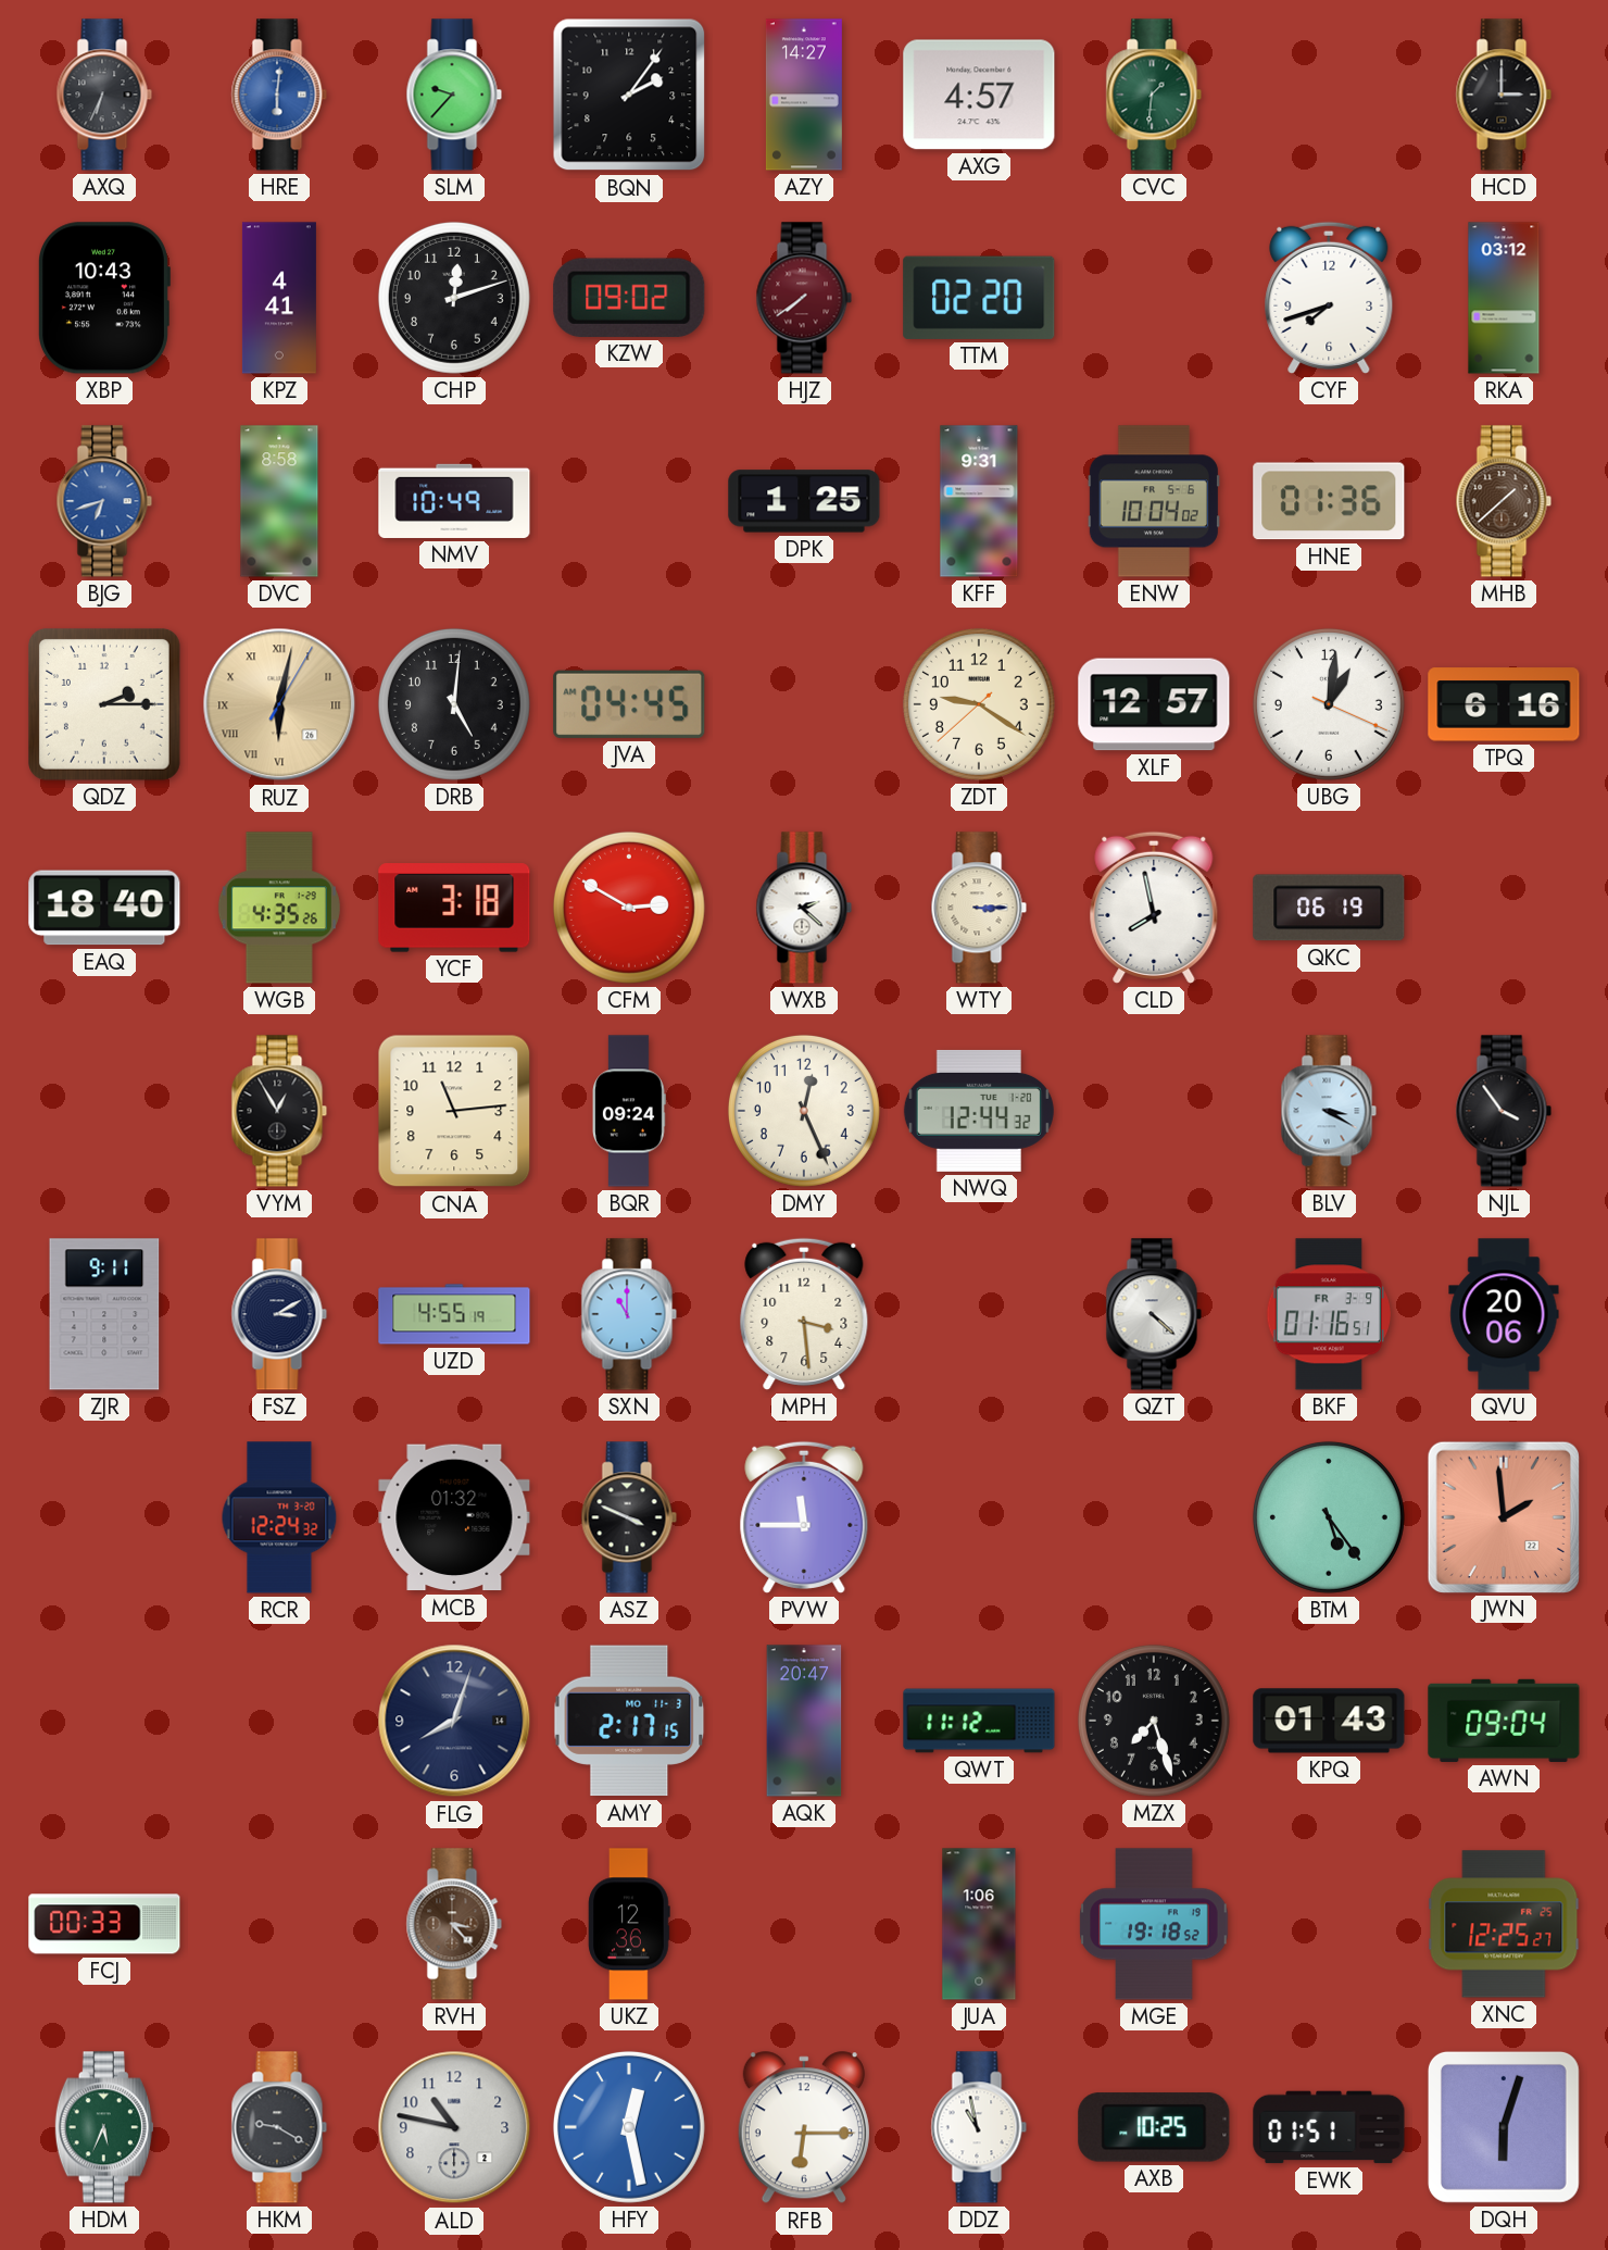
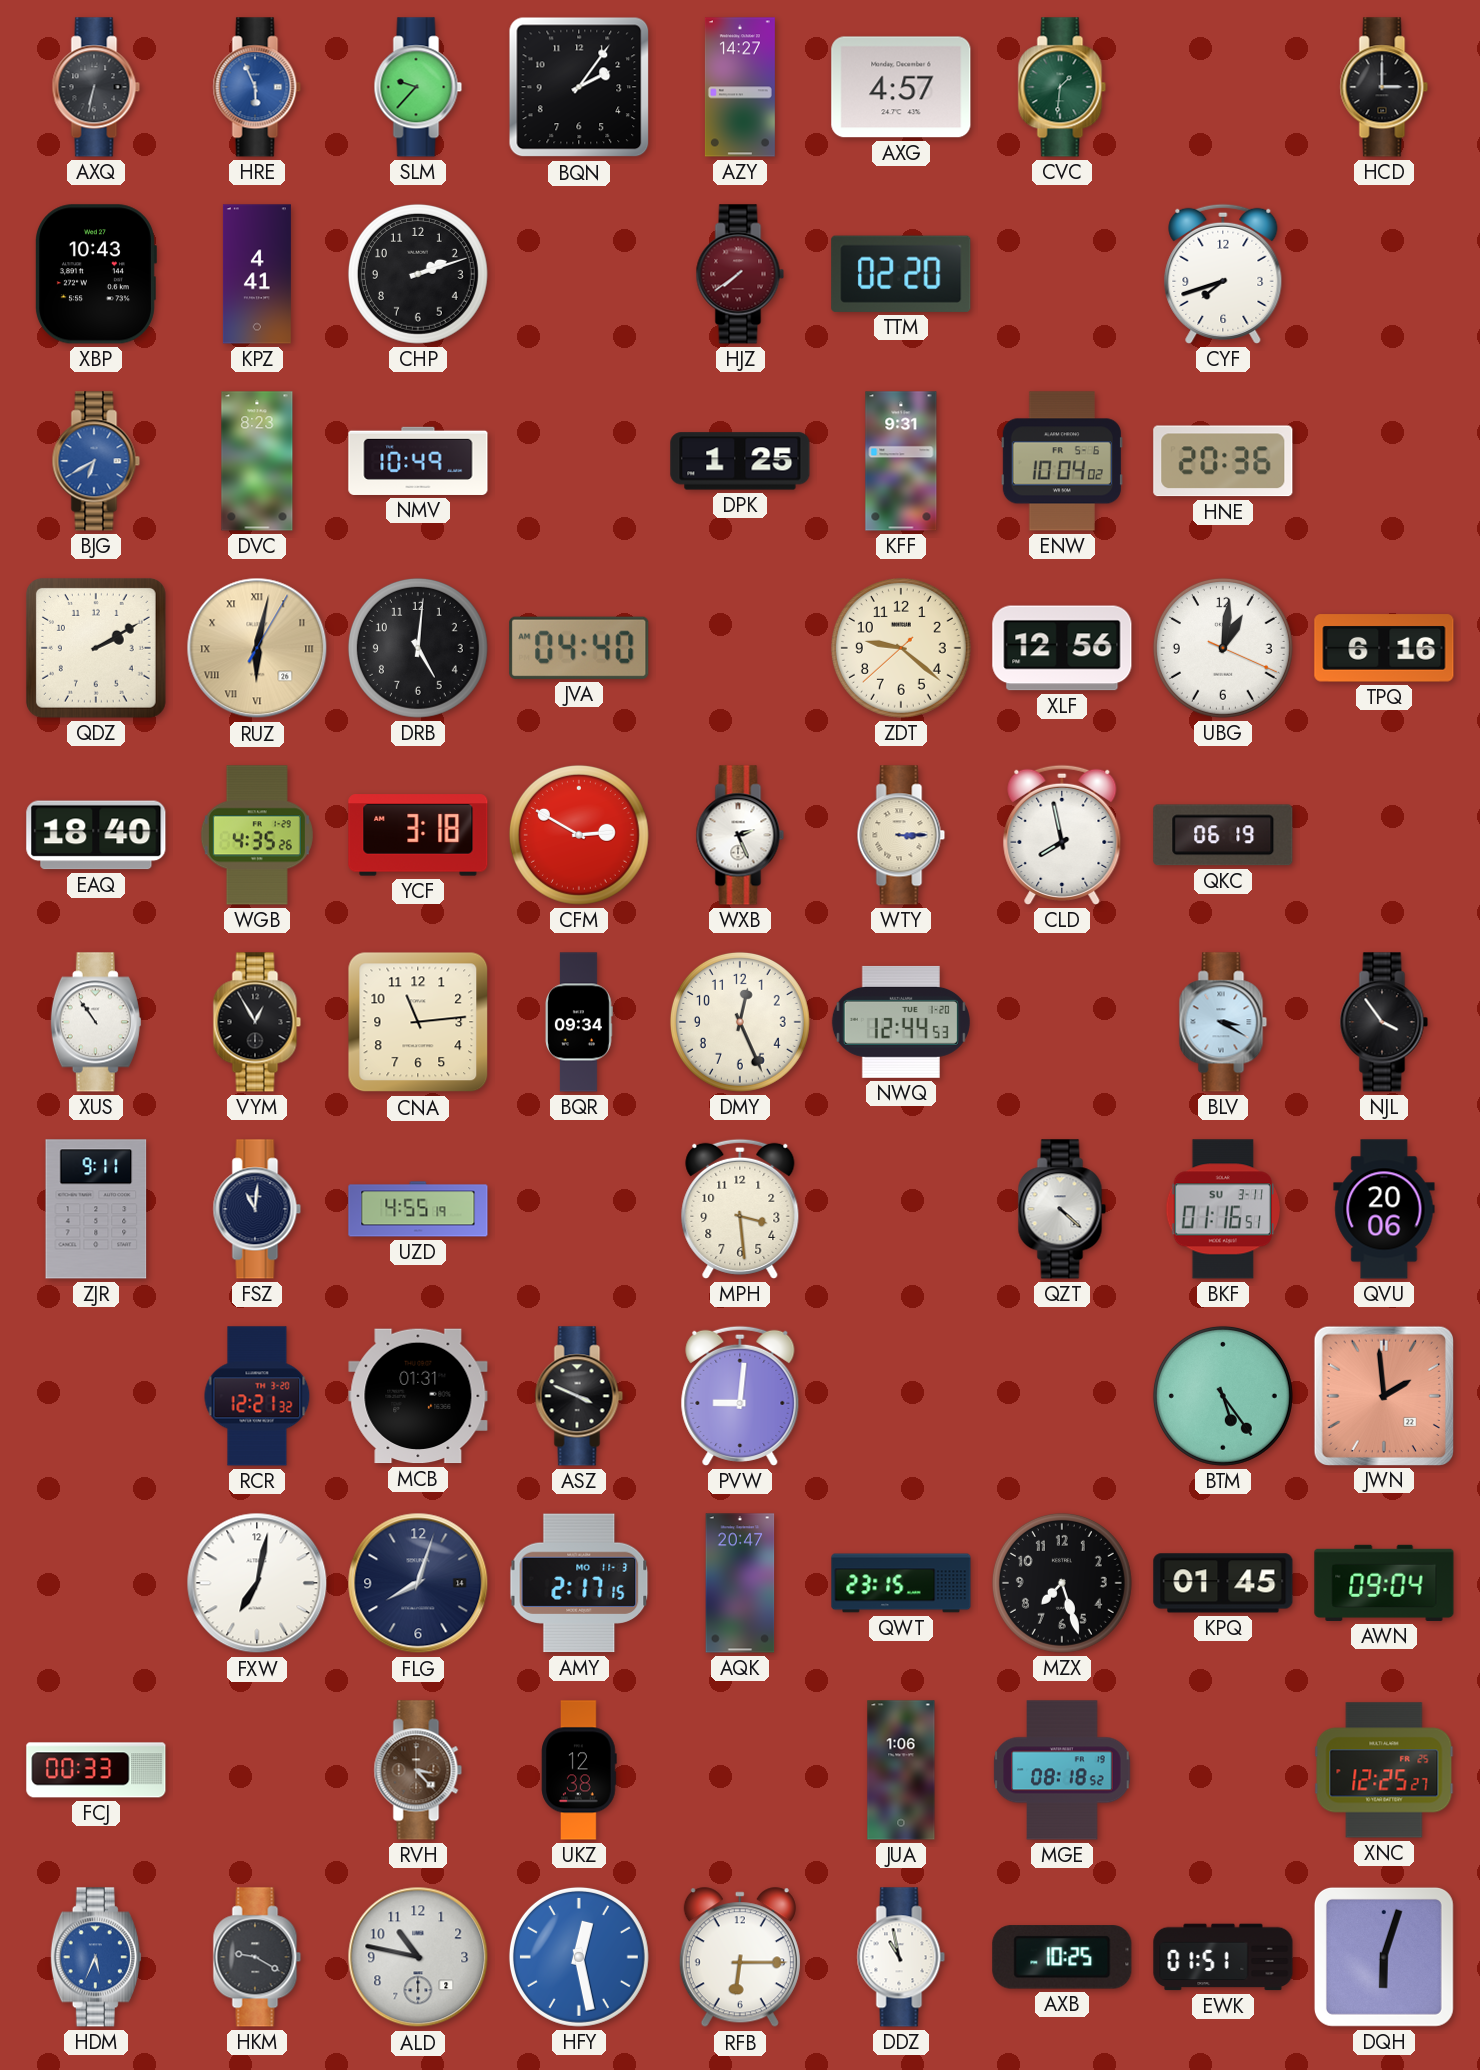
AXQ: 6:34 -> 6:32
HRE: 6:01 -> 5:56
CHP: 12:12 -> 2:12
KZW: 09:02 -> none
RKA: 03:12 -> none
BJG: 6:42 -> 6:40
DVC: 8:58 -> 8:23
HNE: 01:36 -> 20:36
MHB: 1:38 -> none
QDZ: 2:15 -> 2:10
JVA: 04:45 -> 04:40
ZDT: 9:20 -> 9:21
XLF: 12:57 -> 12:56
WXB: 2:22 -> 2:26
XUS: none -> 10:54
BQR: 09:24 -> 09:34
NWQ: 12:44:32 -> 12:44:53
FSZ: 3:10 -> 11:01
SXN: 11:00 -> none
BKF date: FR 3-9 -> SU 3-11
RCR: 12:24 -> 12:21
MCB: 01:32 -> 01:31
PVW: 11:45 -> 9:01
FXW: none -> 7:02
QWT: 11:12 -> 23:15
KPQ: 01:43 -> 01:45
UKZ: 12:36 -> 12:38
MGE: 19:18 -> 08:18
HDM dial: green -> blue
